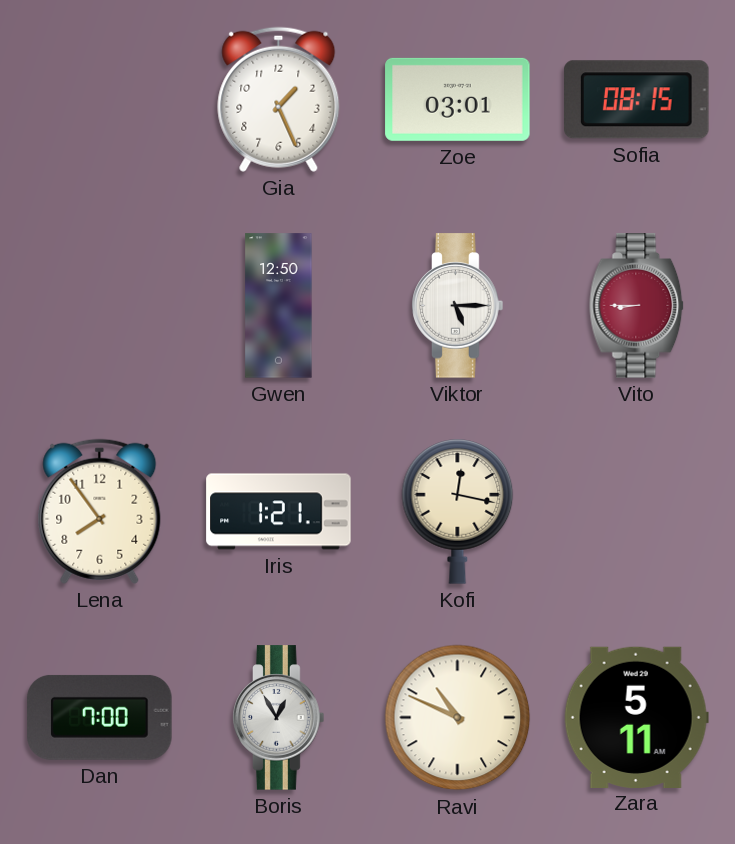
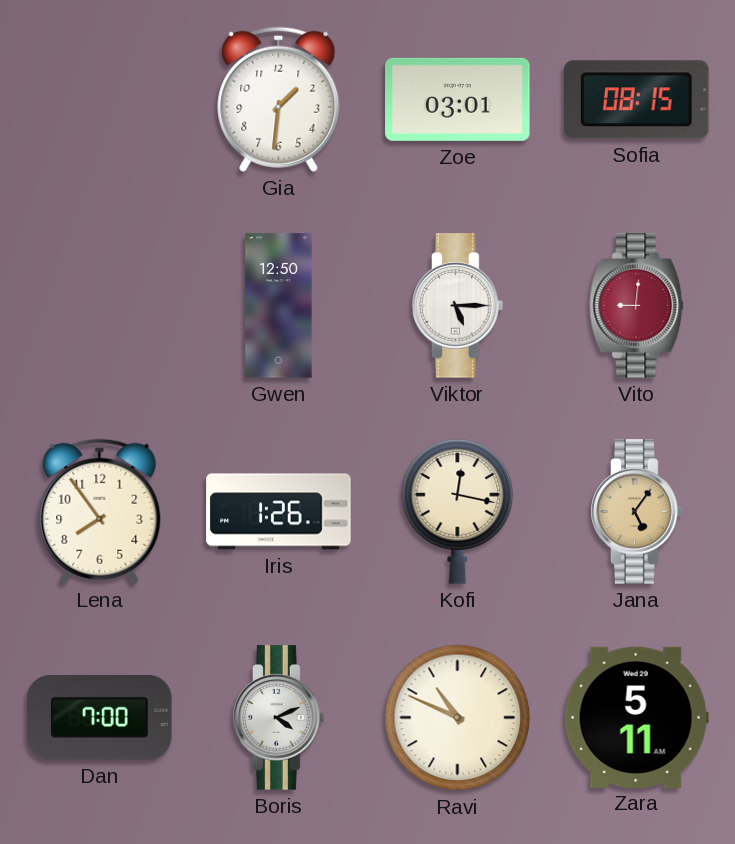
Gia: 1:26 -> 1:31
Vito: 8:45 -> 9:01
Iris: 1:21 -> 1:26
Jana: none -> 5:06
Boris: 12:55 -> 4:11
